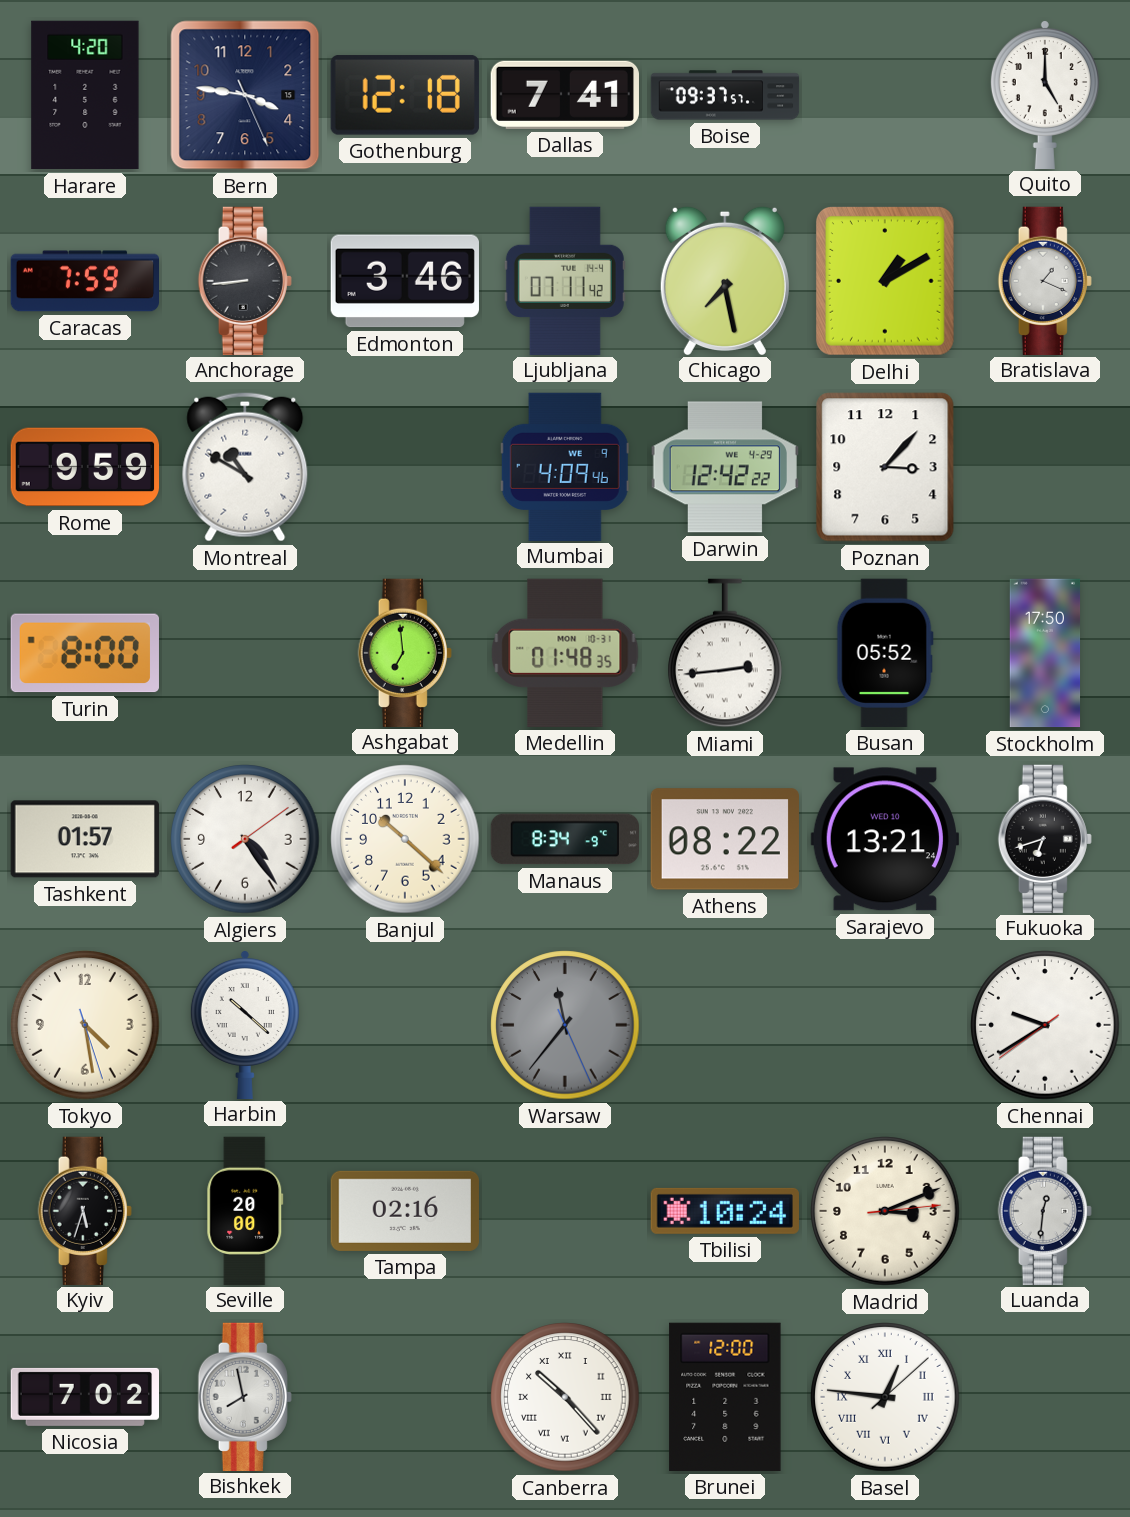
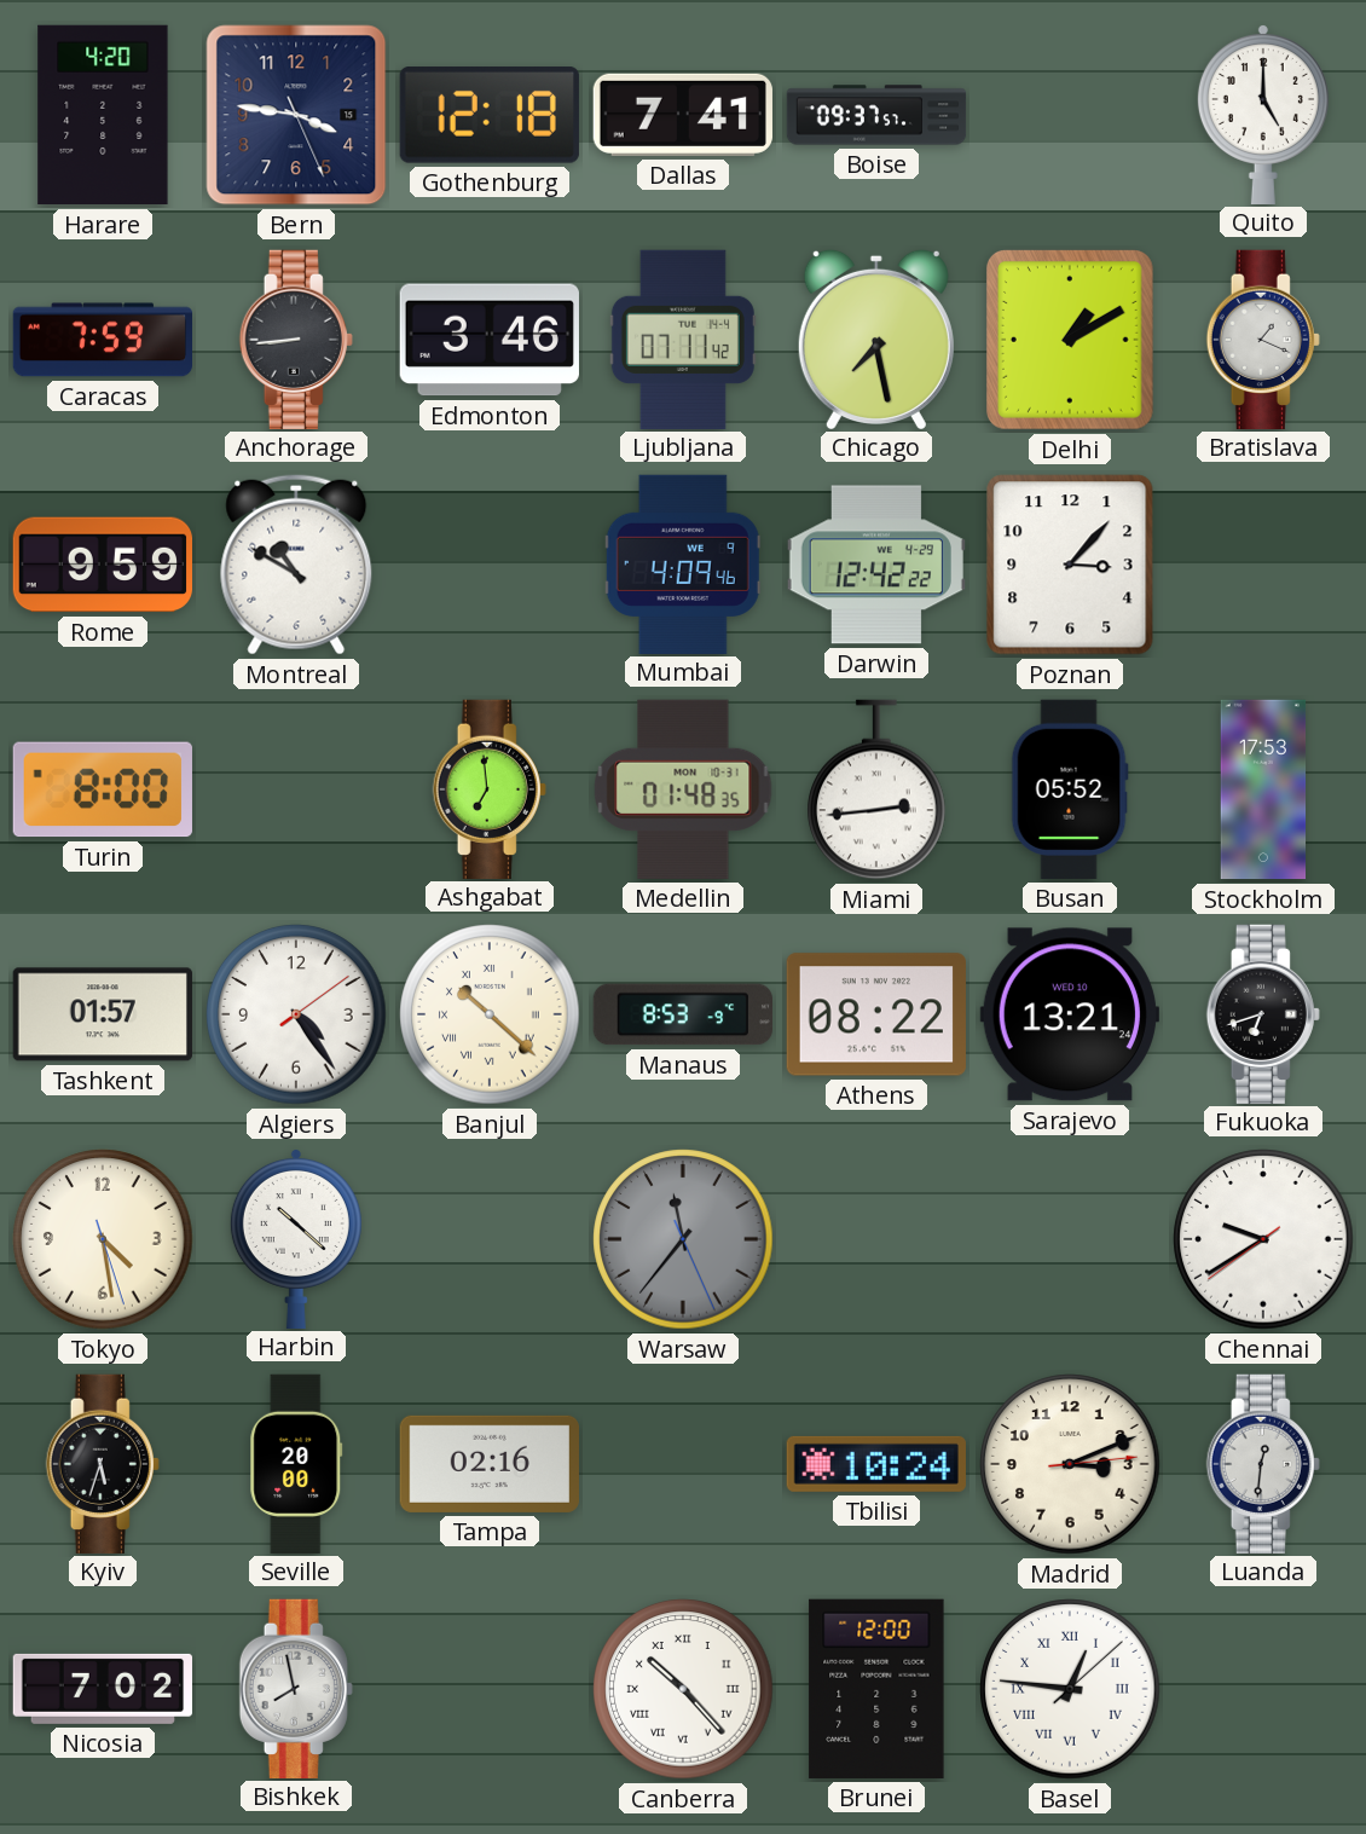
Stockholm: 17:50 -> 17:53
Banjul numerals: Arabic -> Roman
Manaus: 8:34 -> 8:53
